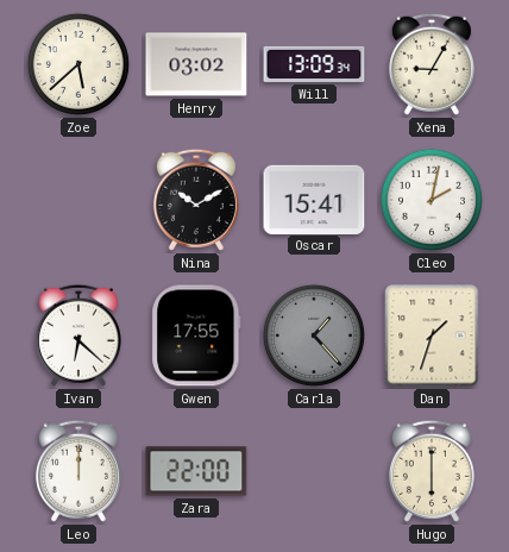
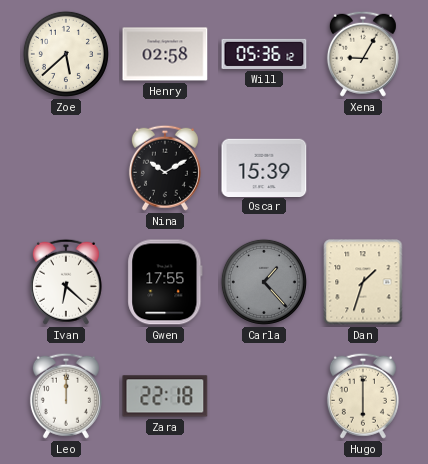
Henry: 03:02 -> 02:58
Will: 13:09 -> 05:36
Oscar: 15:41 -> 15:39
Cleo: 2:02 -> none
Zara: 22:00 -> 22:18
